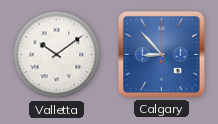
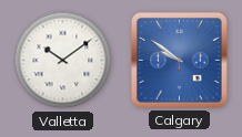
Calgary: 8:53 -> 9:51
